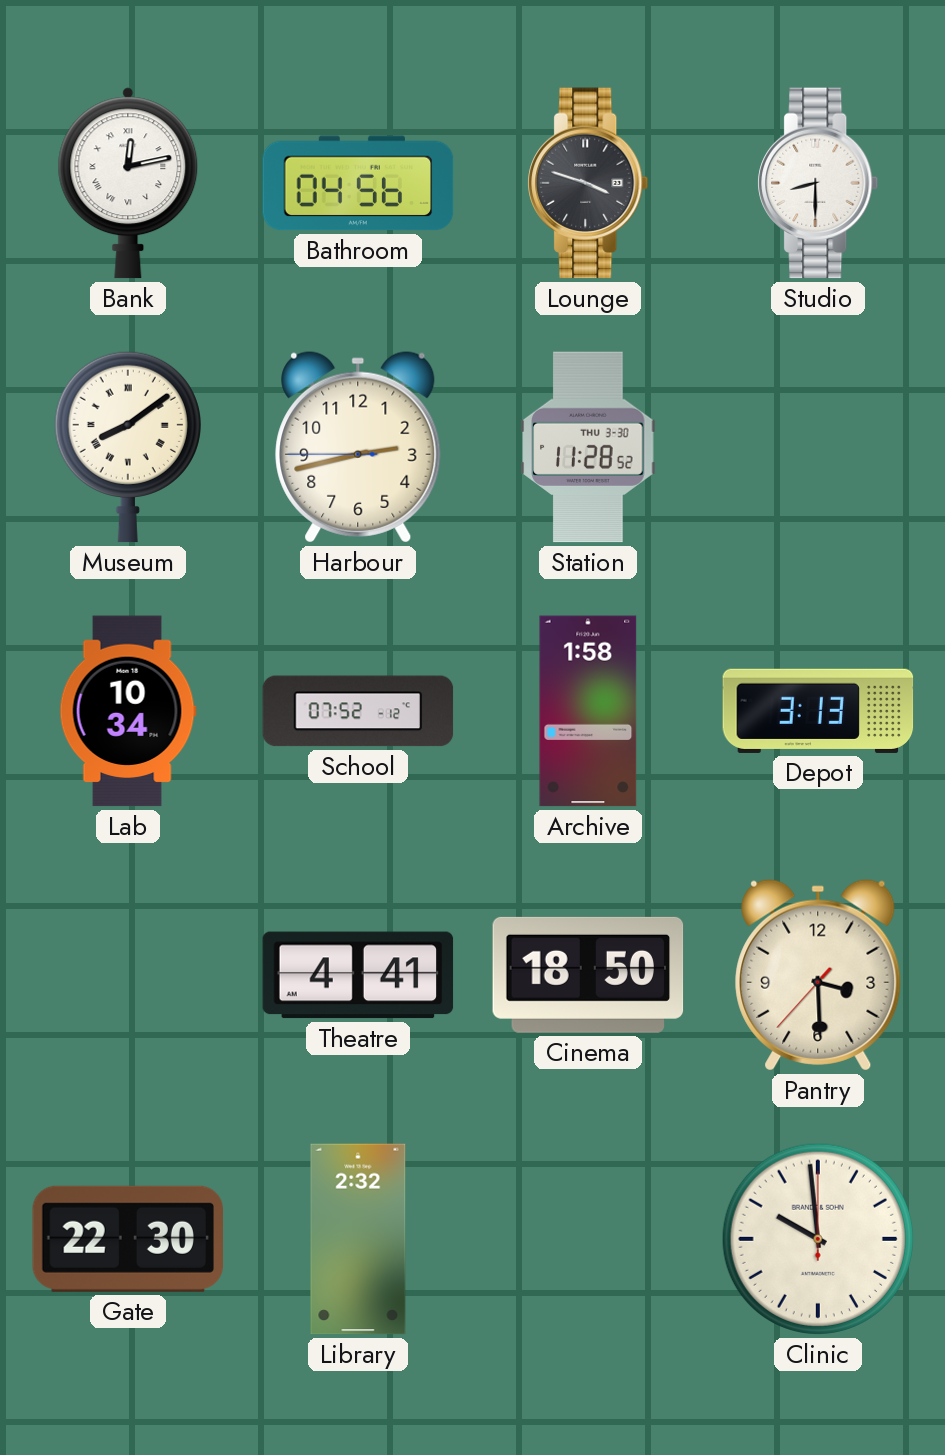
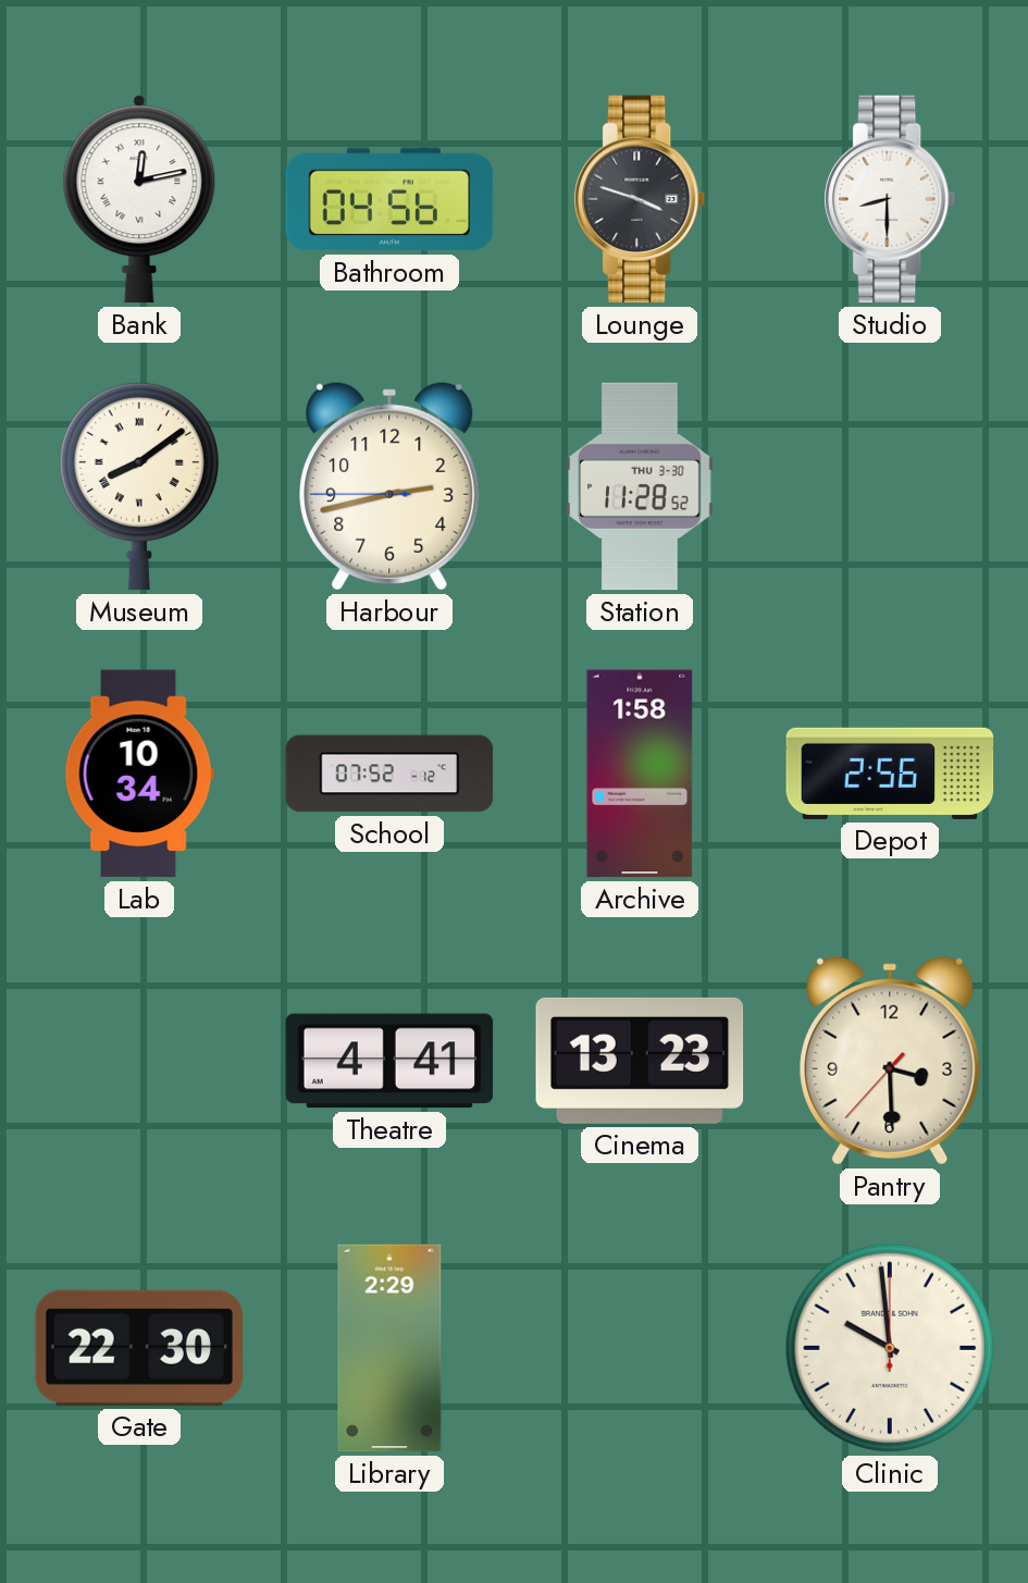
Depot: 3:13 -> 2:56
Cinema: 18:50 -> 13:23
Library: 2:32 -> 2:29
